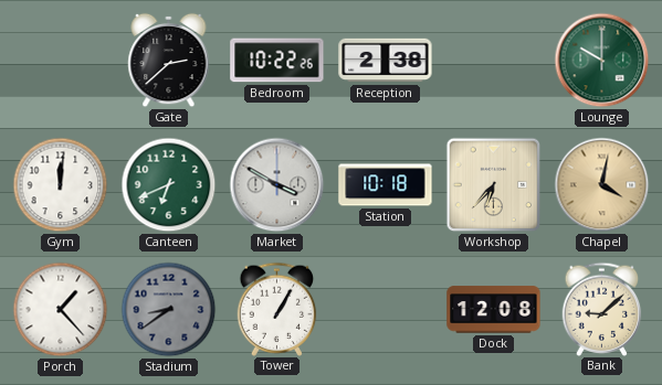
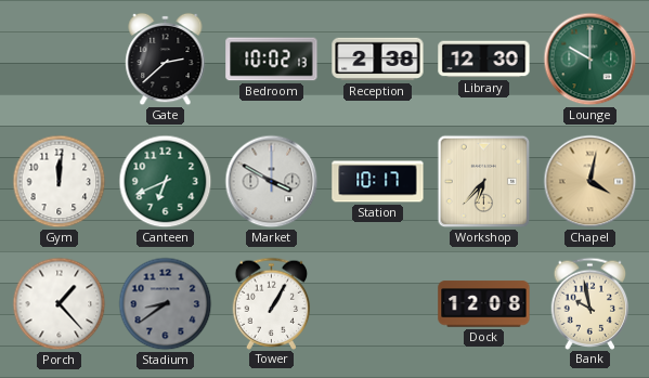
Bedroom: 10:22 -> 10:02
Library: none -> 12:30
Station: 10:18 -> 10:17
Bank: 9:08 -> 9:58
